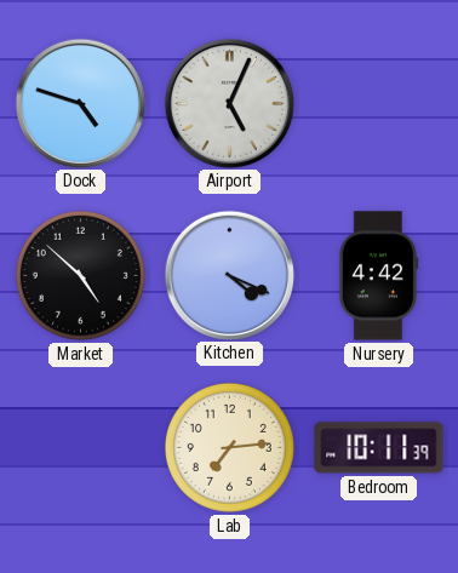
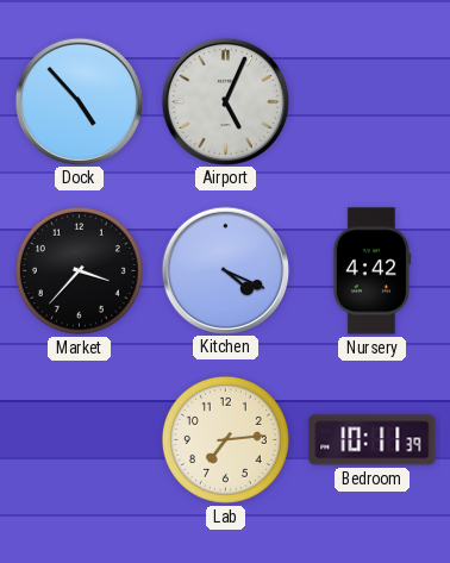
Dock: 4:48 -> 4:53
Market: 4:52 -> 3:37
